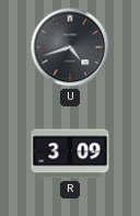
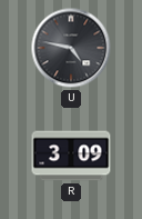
U: 4:42 -> 4:47
